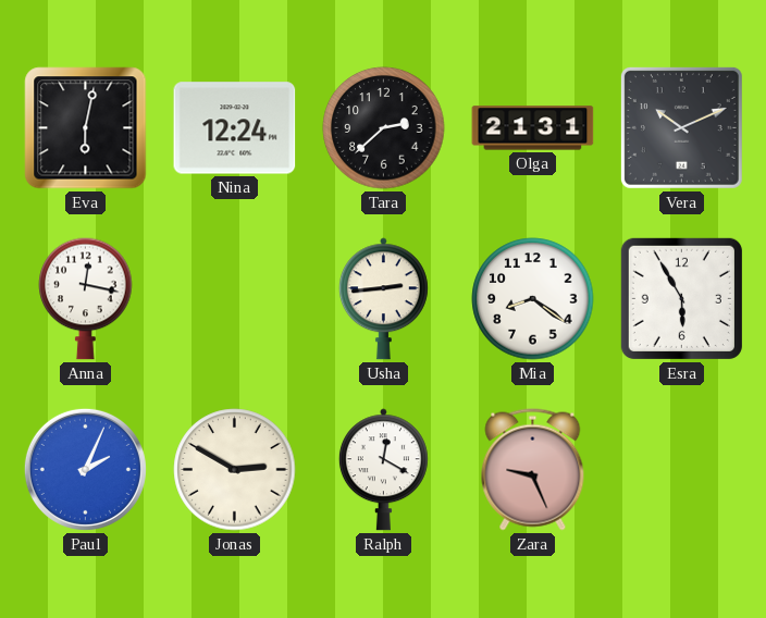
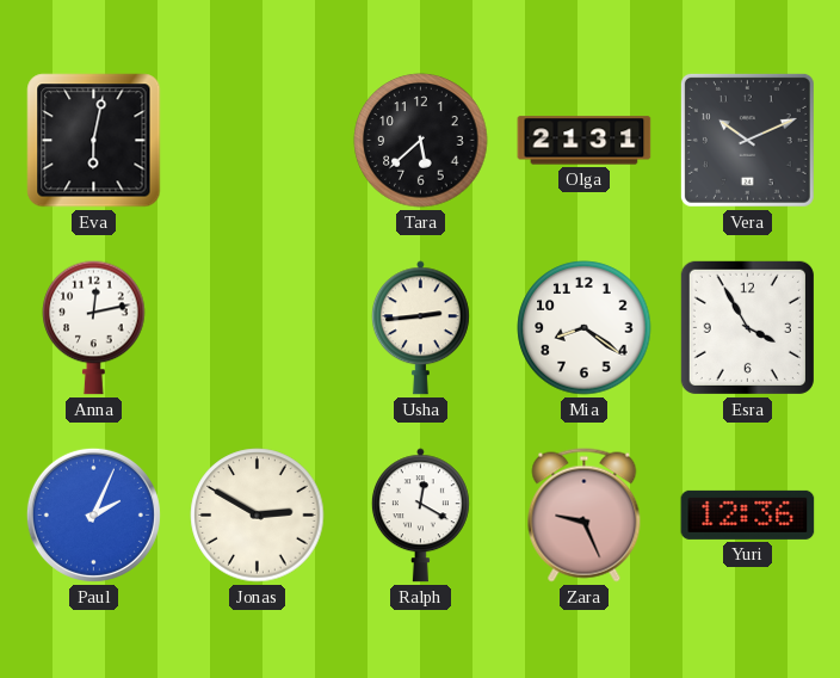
Nina: 12:24 -> none
Tara: 2:38 -> 5:38
Anna: 12:17 -> 12:13
Esra: 5:55 -> 3:55
Yuri: none -> 12:36
